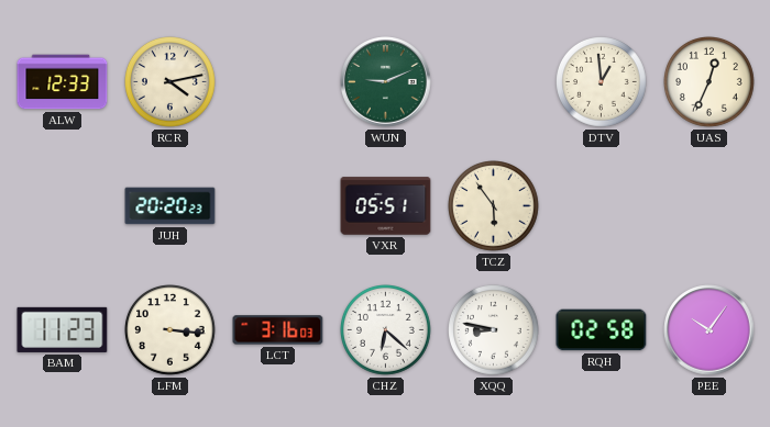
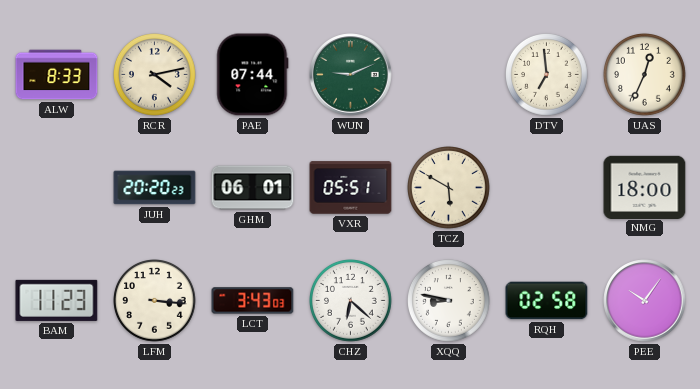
ALW: 12:33 -> 8:33
PAE: none -> 07:44
DTV: 12:59 -> 6:59
GHM: none -> 06:01
TCZ: 5:54 -> 5:50
NMG: none -> 18:00
LCT: 3:16 -> 3:43
